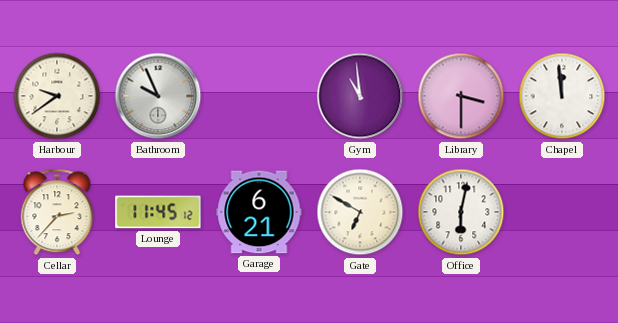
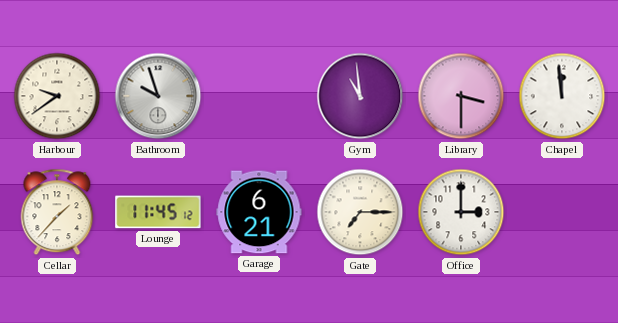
Bathroom: 9:56 -> 9:57
Cellar: 2:37 -> 1:37
Gate: 6:50 -> 7:15
Office: 6:02 -> 3:00
